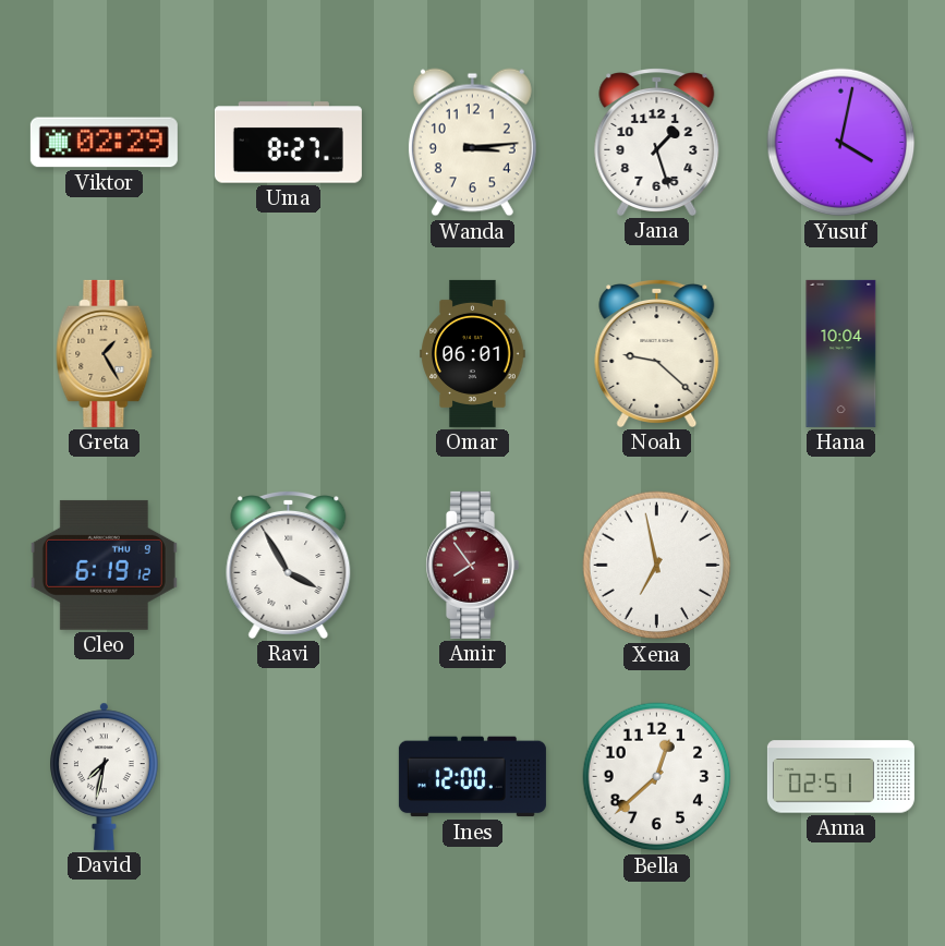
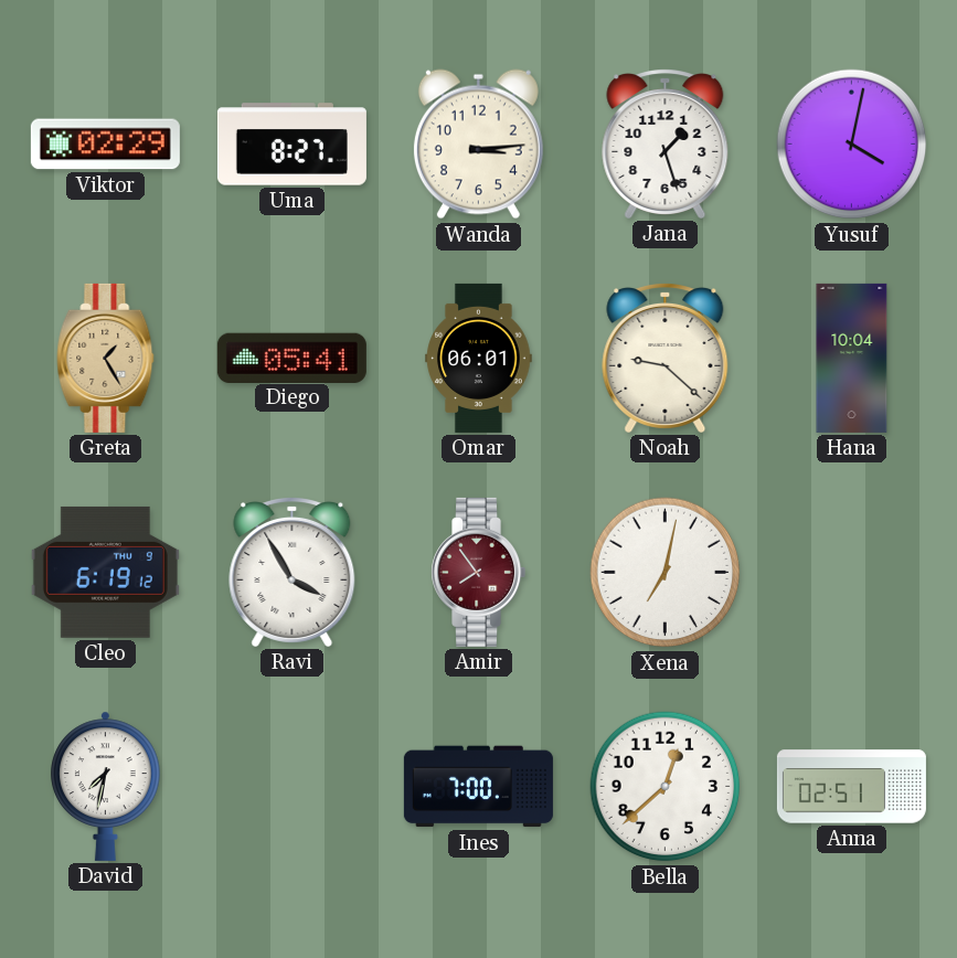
Diego: none -> 05:41
Xena: 6:58 -> 7:02
Ines: 12:00 -> 7:00
